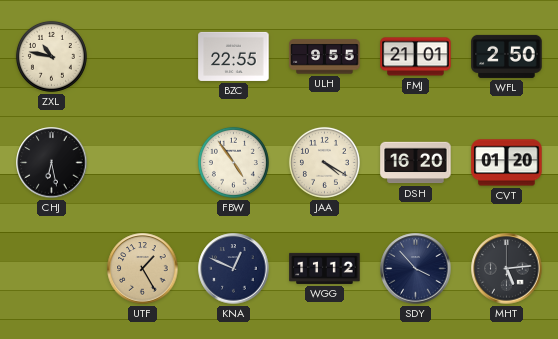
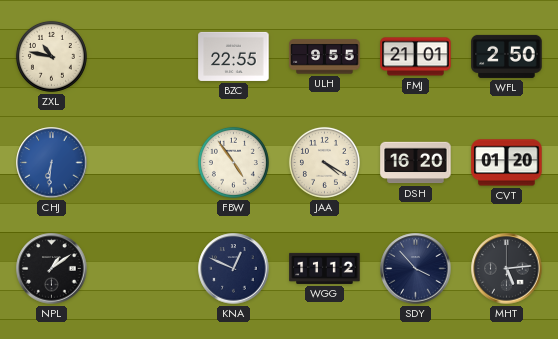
CHJ: 6:28 -> 6:31
CHJ dial: black -> blue
NPL: none -> 1:09
UTF: 1:25 -> none
